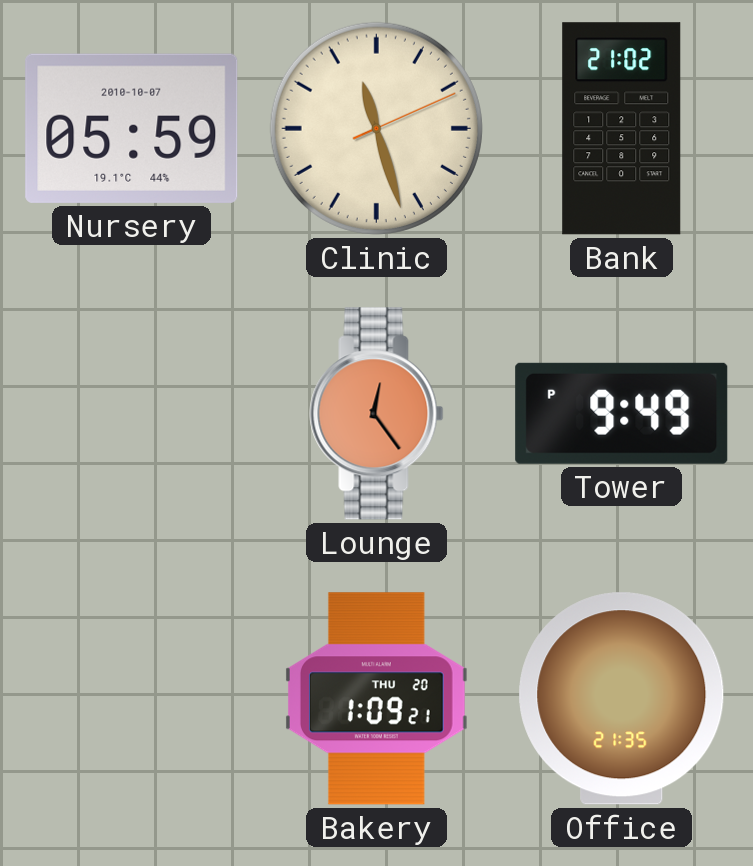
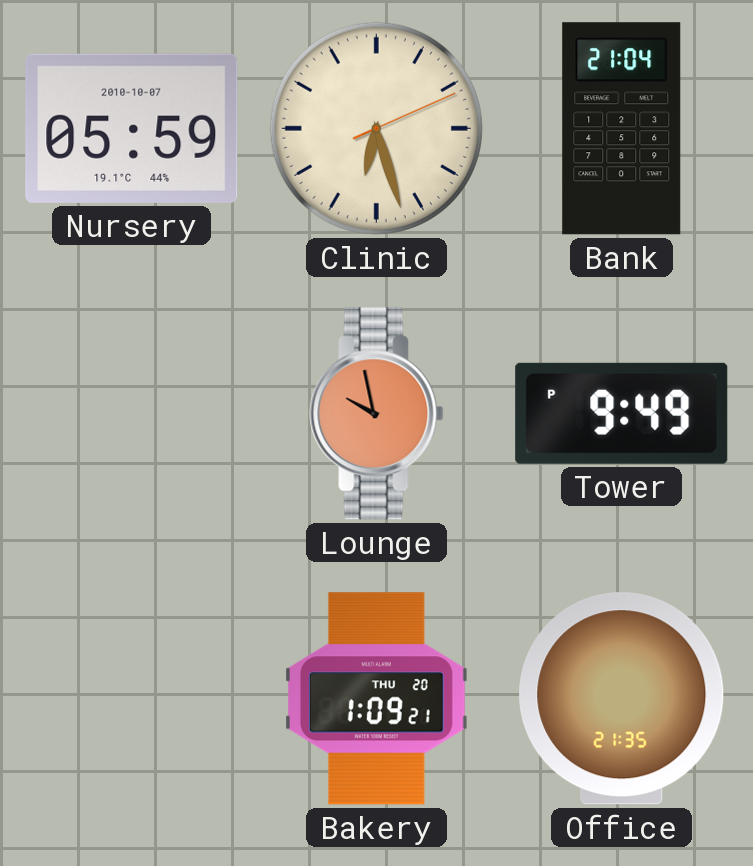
Clinic: 11:27 -> 6:27
Bank: 21:02 -> 21:04
Lounge: 12:24 -> 9:58
